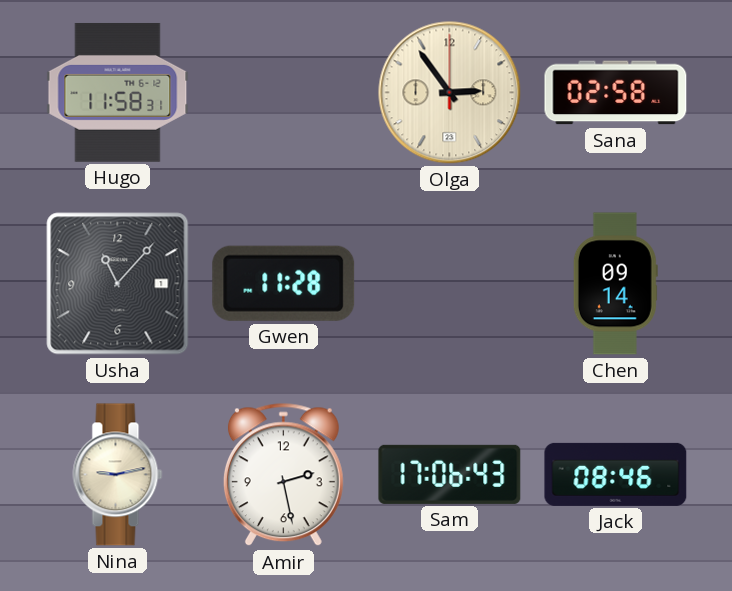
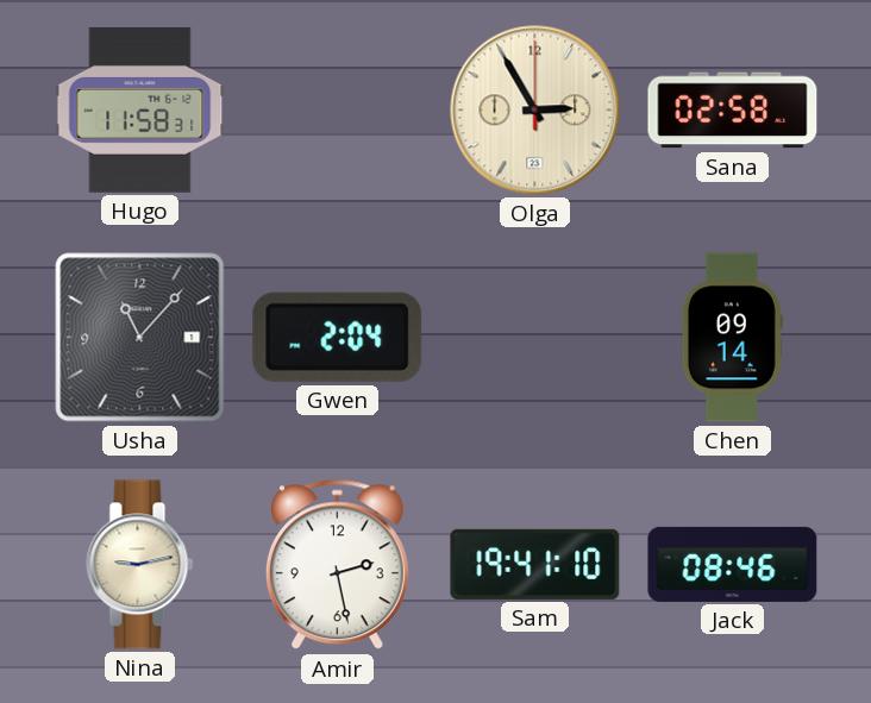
Olga: 2:54 -> 2:55
Gwen: 11:28 -> 2:04
Sam: 17:06 -> 19:41
